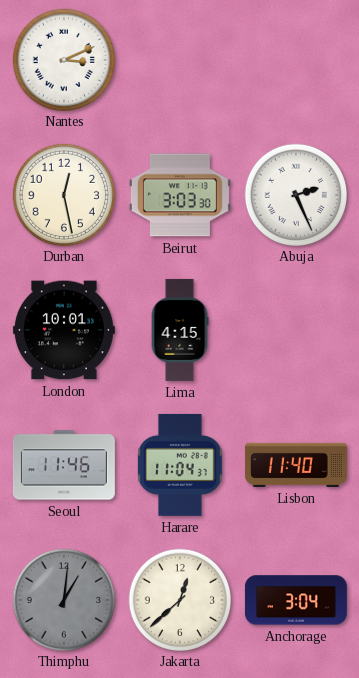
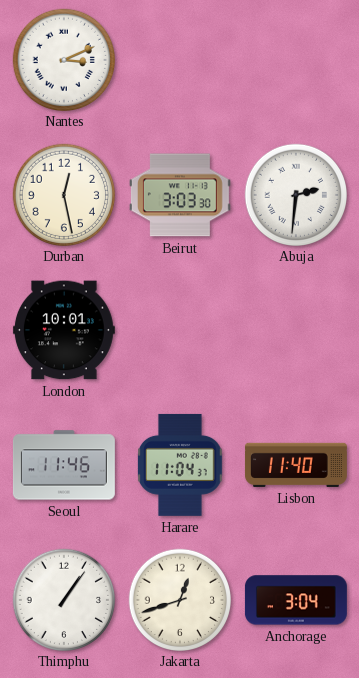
Abuja: 2:26 -> 2:31
Lima: 4:15 -> none
Thimphu: 1:01 -> 1:06
Thimphu dial: grey -> white
Jakarta: 12:38 -> 12:42
